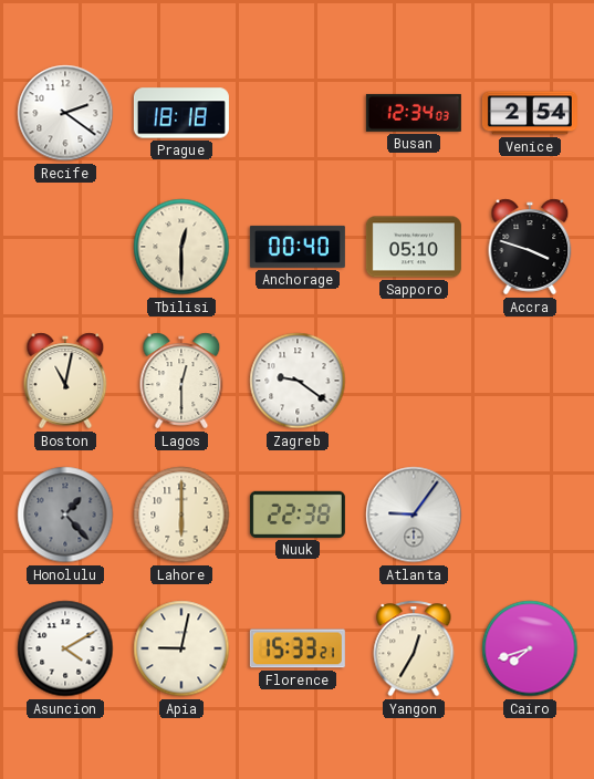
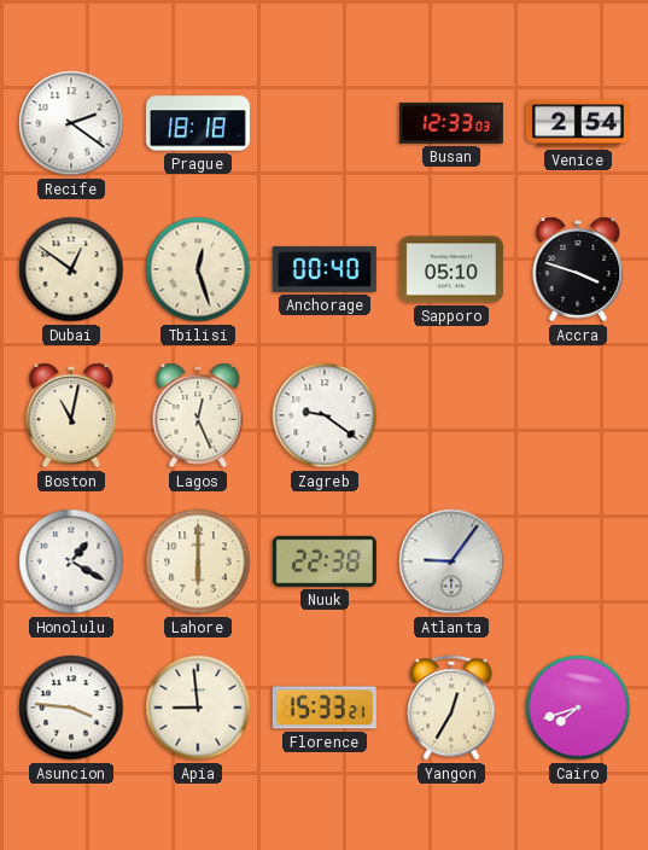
Busan: 12:34 -> 12:33
Dubai: none -> 12:51
Tbilisi: 12:30 -> 12:27
Lagos: 12:30 -> 12:26
Honolulu: 1:23 -> 1:20
Honolulu dial: grey -> white
Asuncion: 4:10 -> 3:46
Apia: 9:02 -> 8:59
